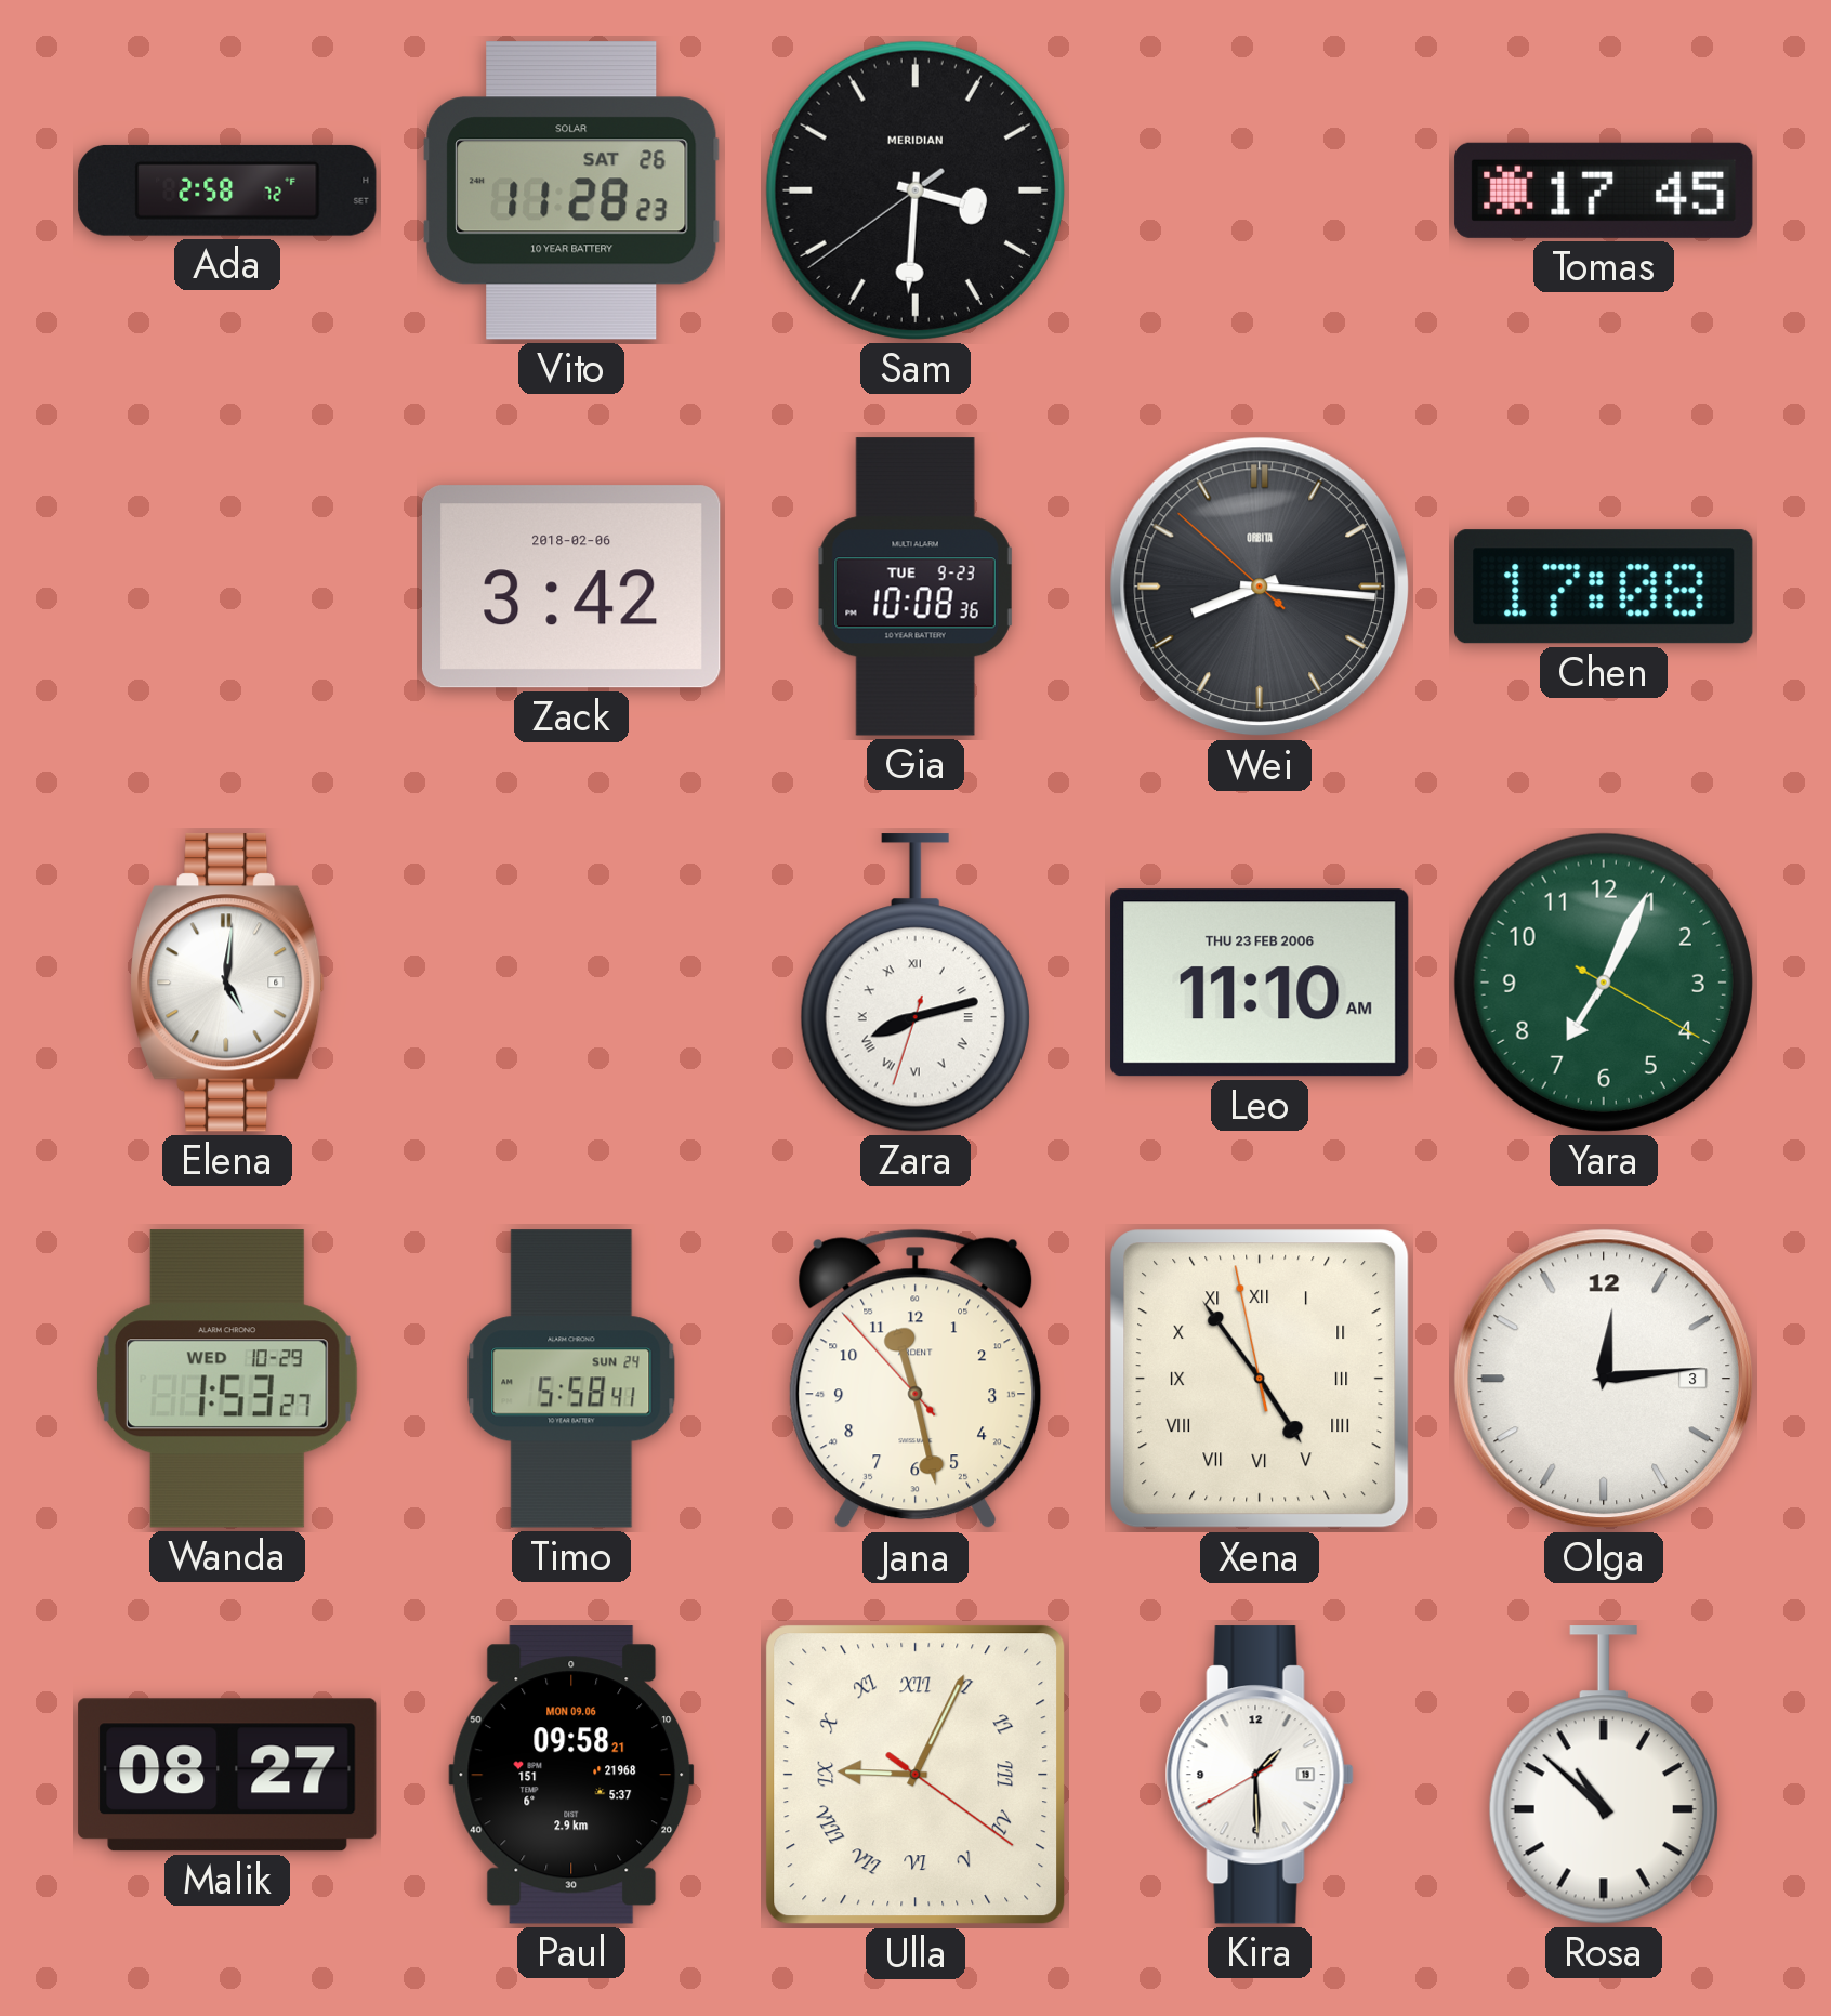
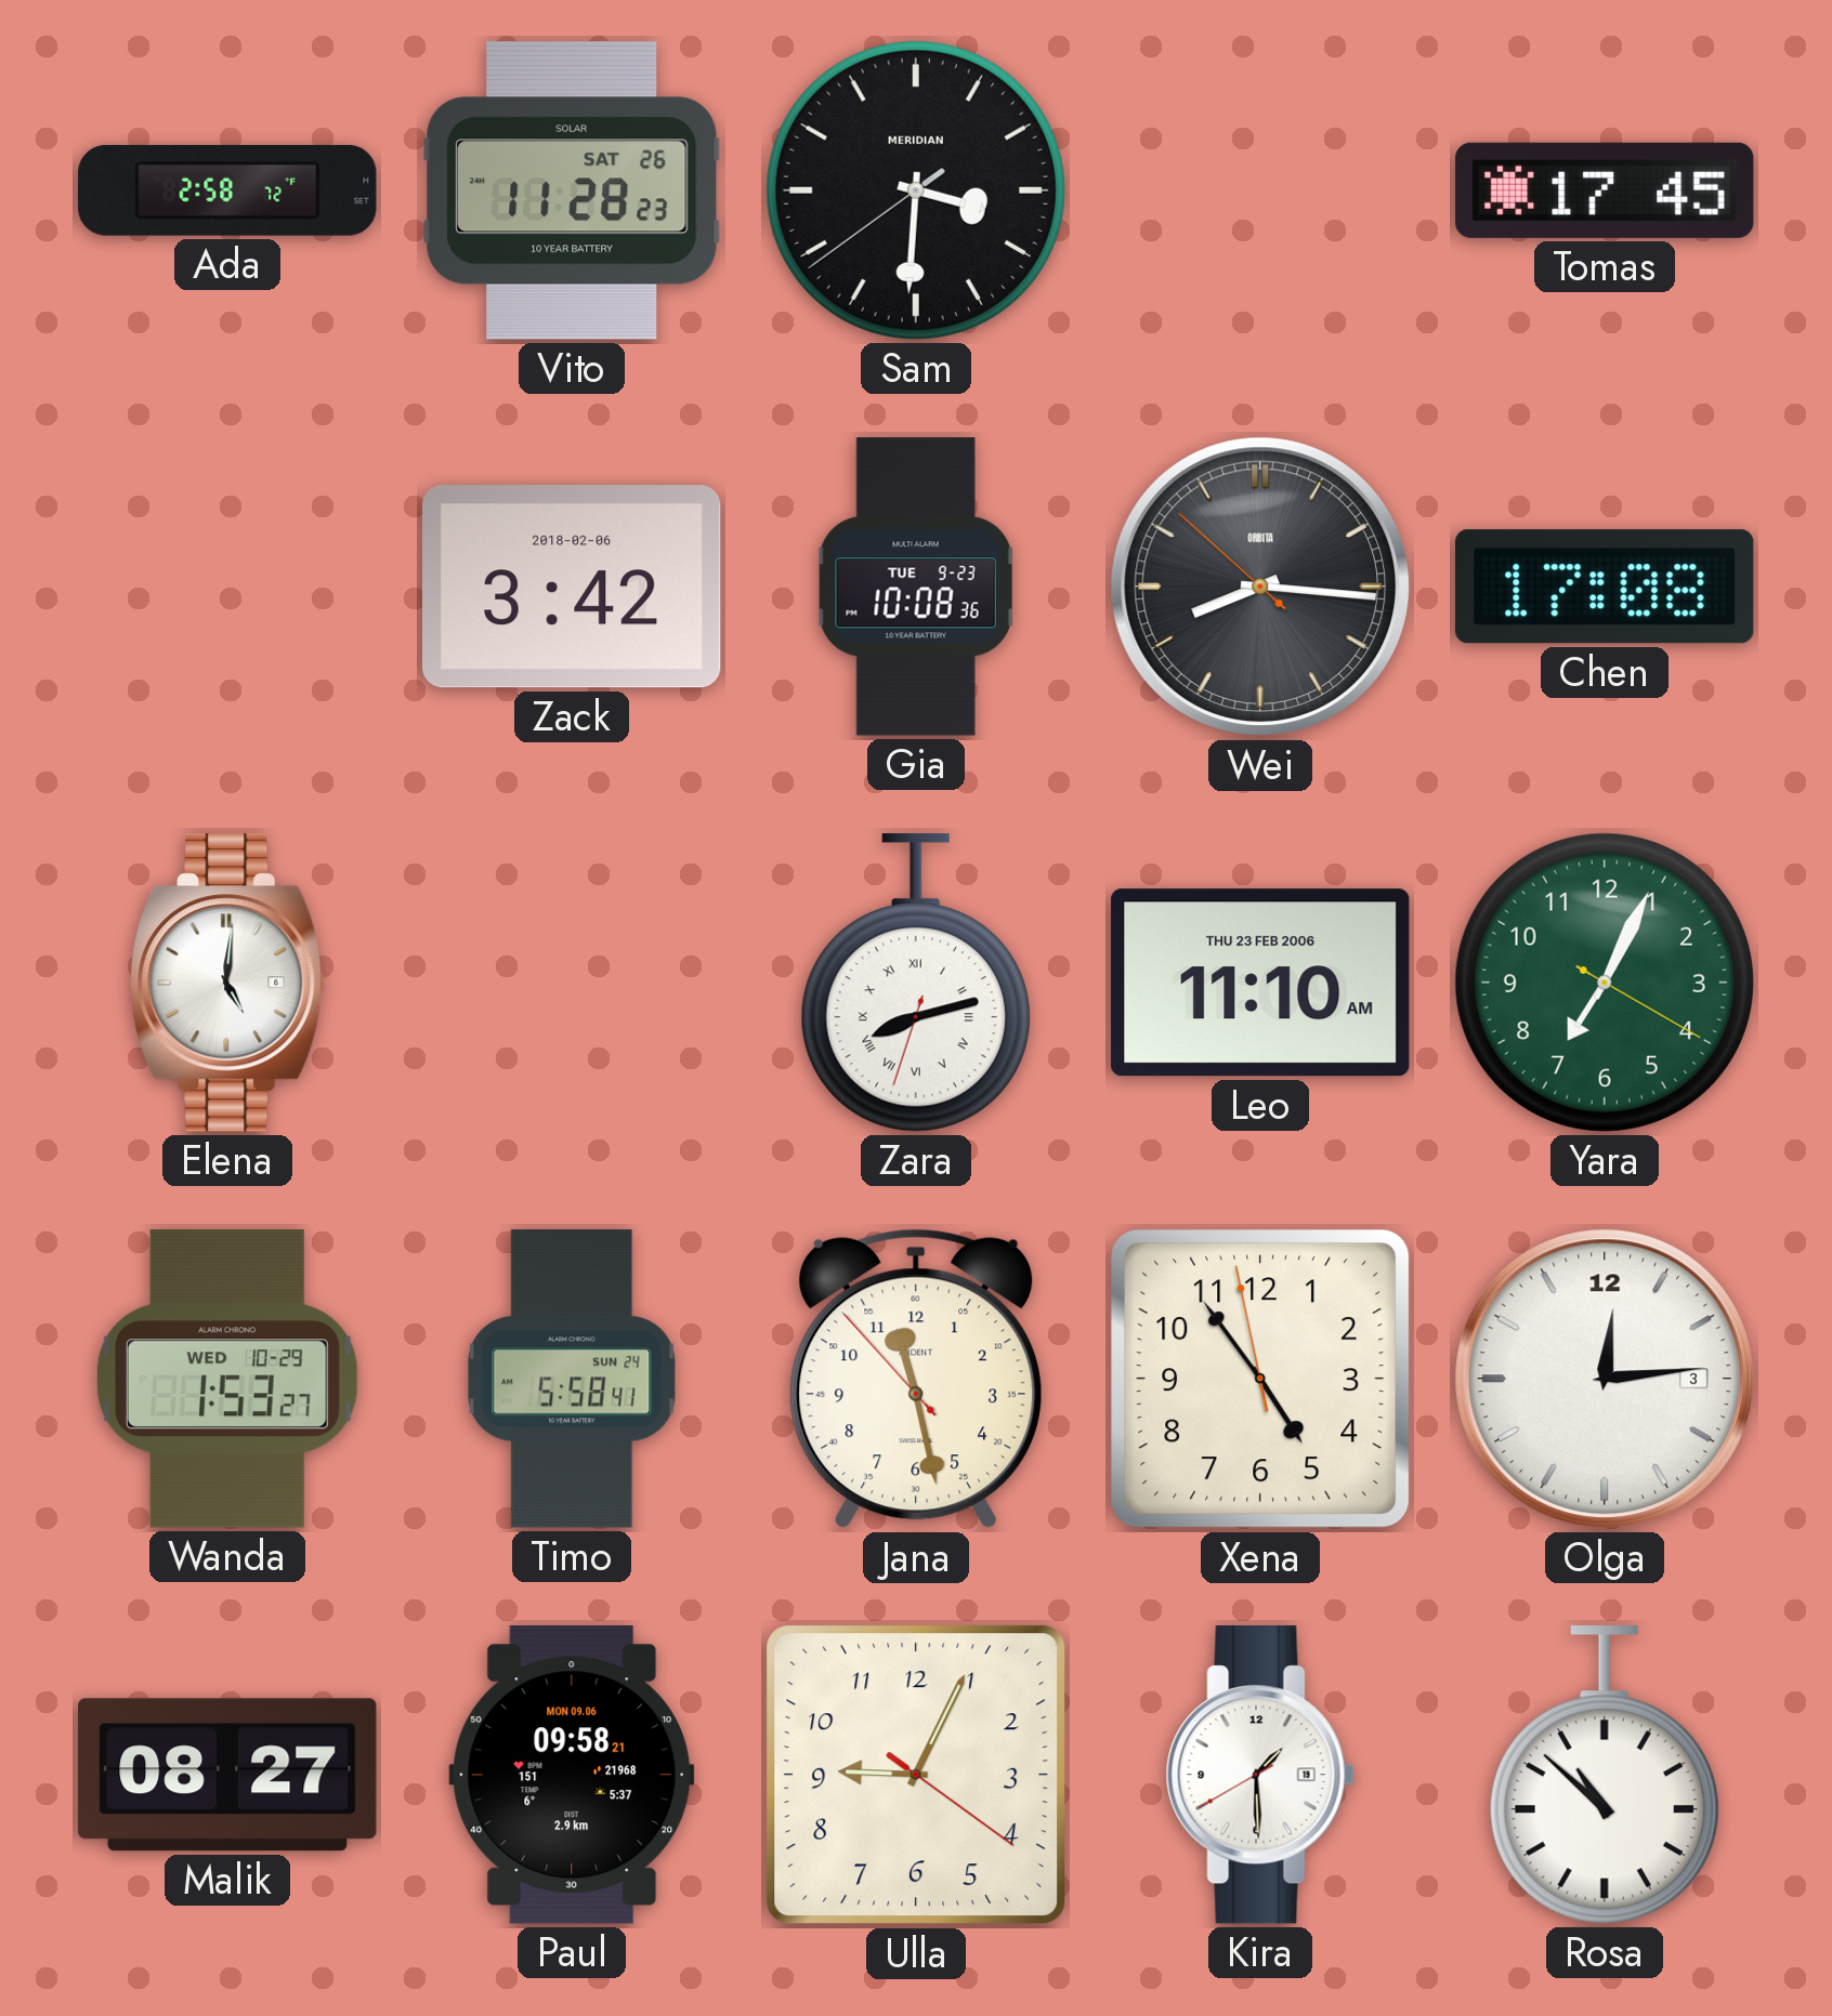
Xena numerals: Roman -> Arabic
Ulla numerals: Roman -> Arabic
